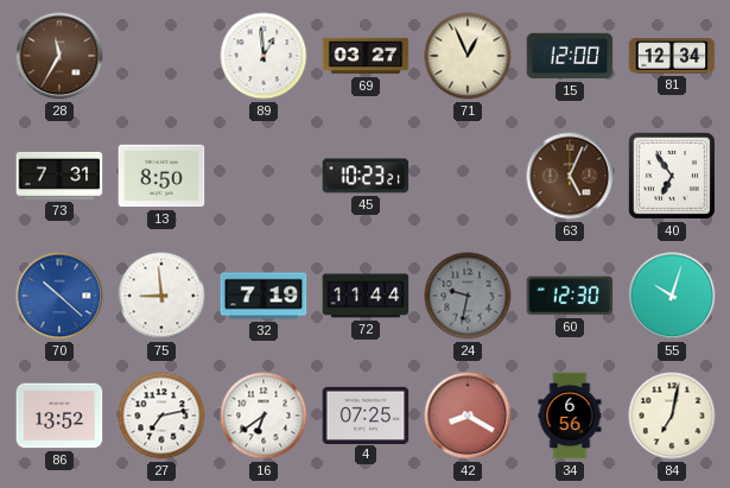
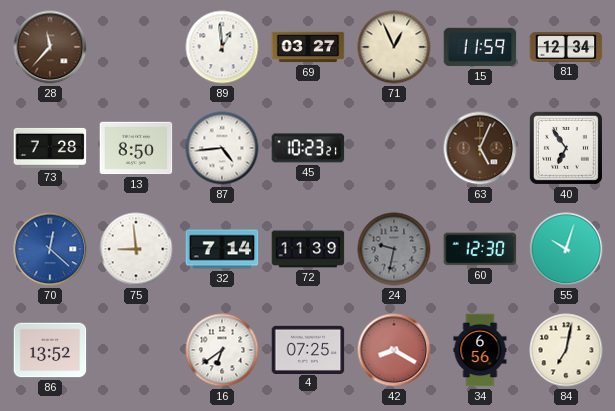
28: 11:35 -> 11:37
15: 12:00 -> 11:59
73: 7:31 -> 7:28
87: none -> 4:44
70: 10:22 -> 12:22
32: 7:19 -> 7:14
72: 11:44 -> 11:39
27: 7:13 -> none
